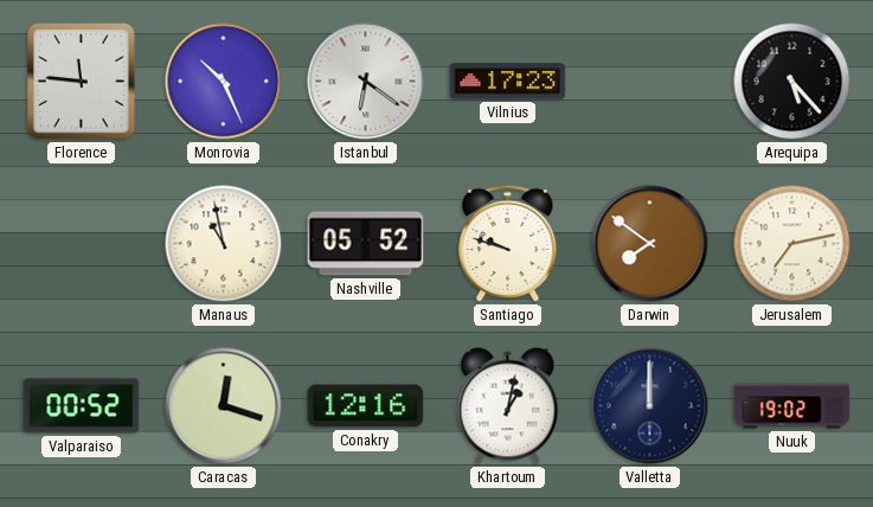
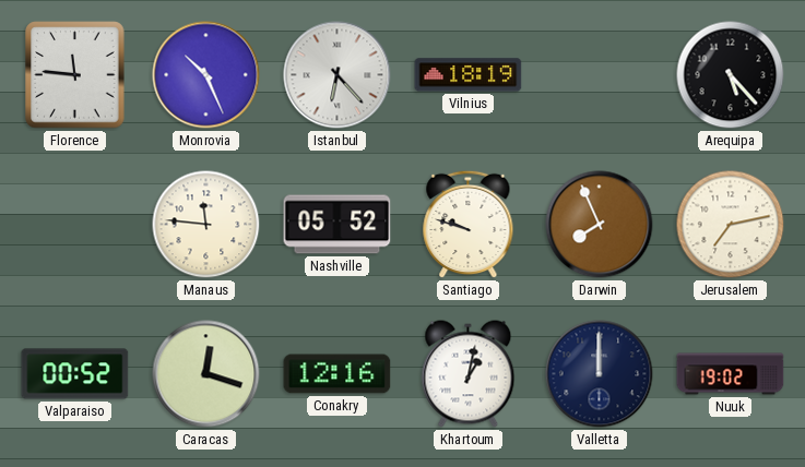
Istanbul: 6:21 -> 6:23
Vilnius: 17:23 -> 18:19
Manaus: 10:58 -> 11:46
Darwin: 7:51 -> 7:56
